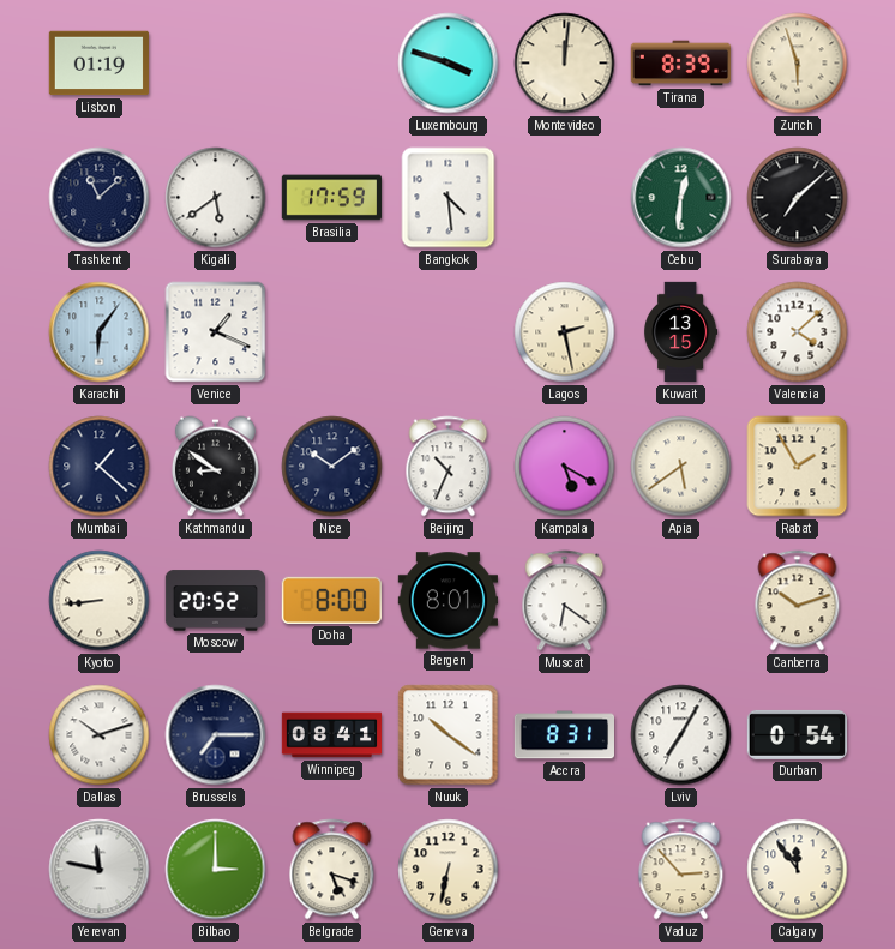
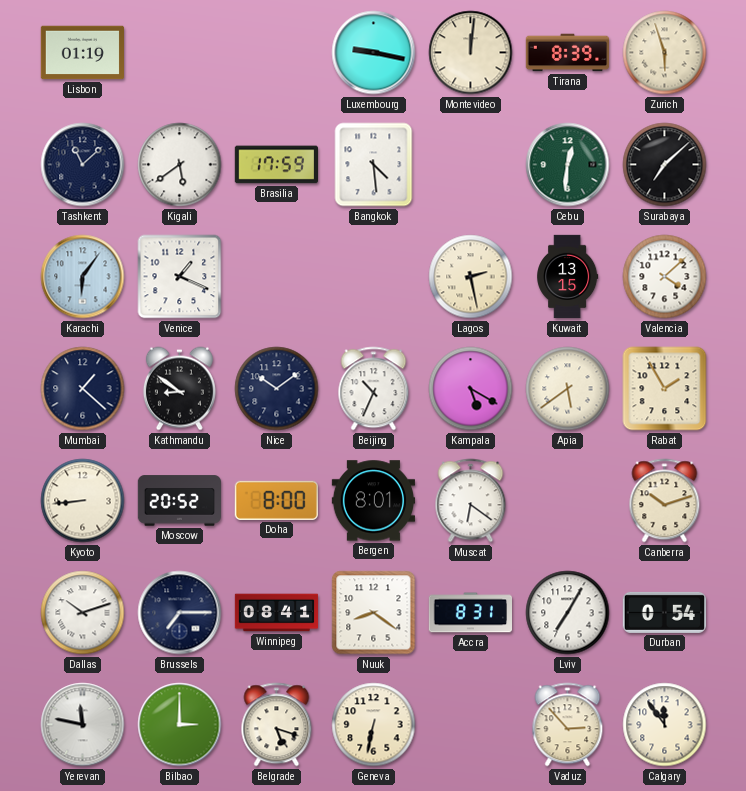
Luxembourg: 3:48 -> 9:17
Nuuk: 10:21 -> 8:21
